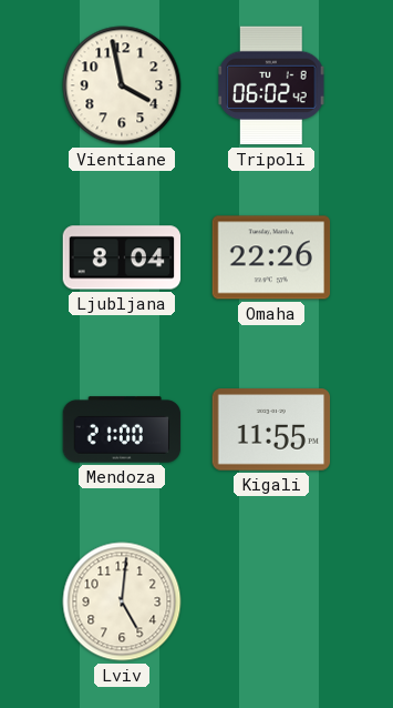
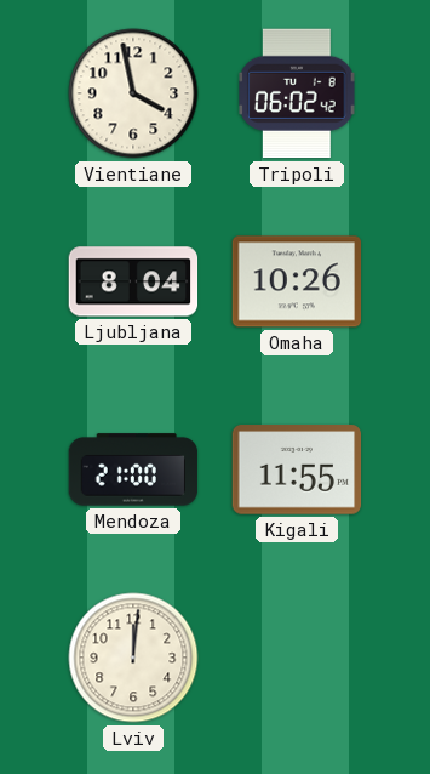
Omaha: 22:26 -> 10:26
Lviv: 5:01 -> 12:01
